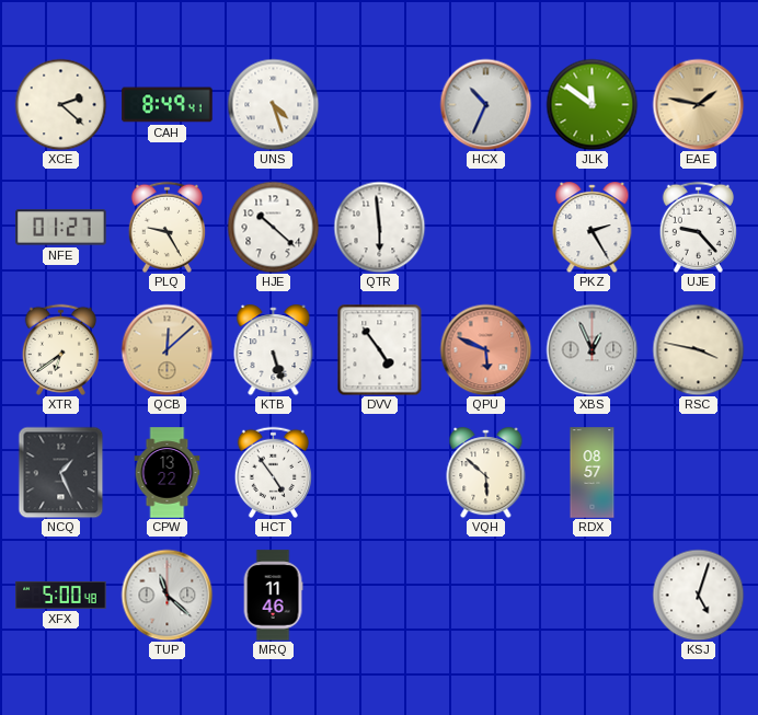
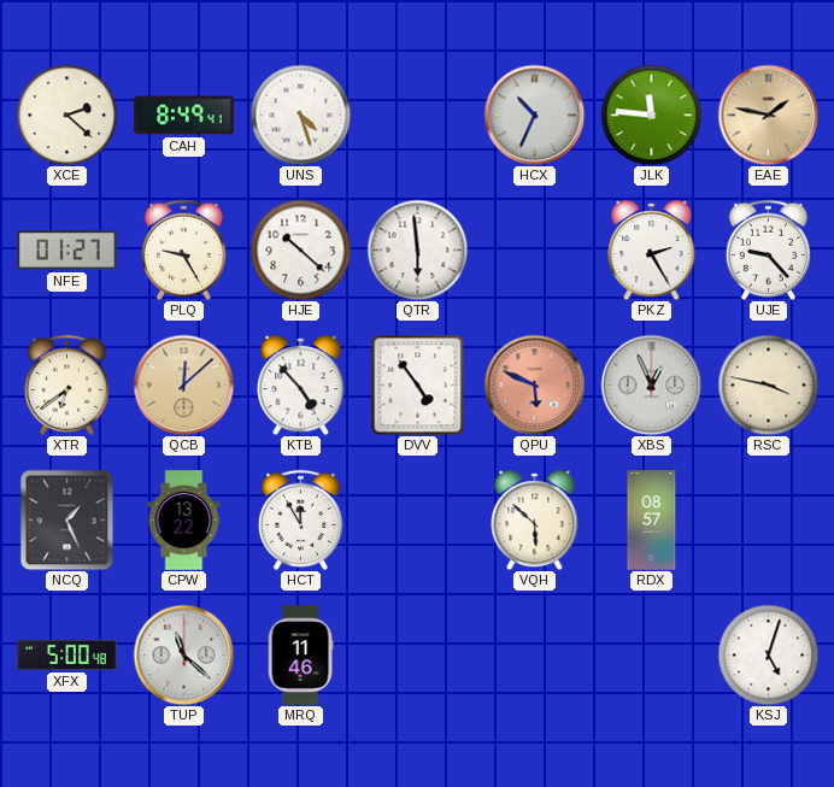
JLK: 11:51 -> 11:46
KTB: 5:27 -> 4:53
HCT: 4:54 -> 11:55
